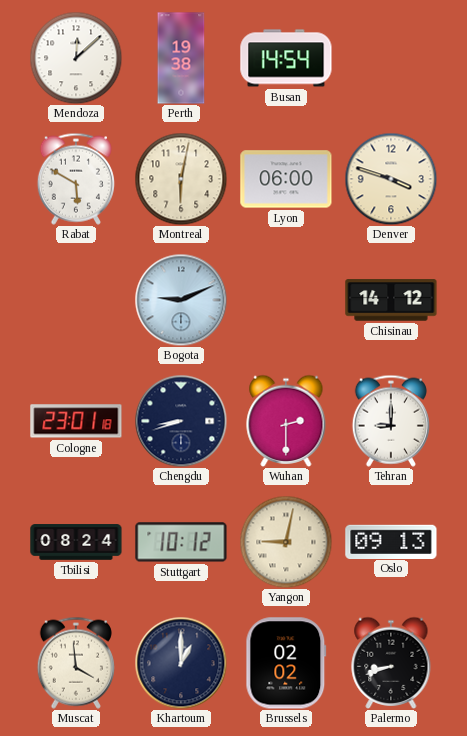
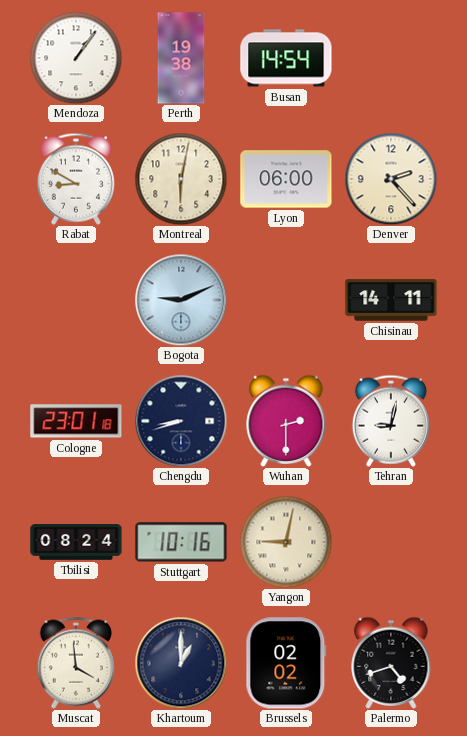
Mendoza: 12:08 -> 1:06
Rabat: 5:50 -> 8:50
Denver: 3:48 -> 2:23
Chisinau: 14:12 -> 14:11
Tehran: 9:00 -> 9:02
Stuttgart: 10:12 -> 10:16
Oslo: 09:13 -> none
Palermo: 8:42 -> 4:42
